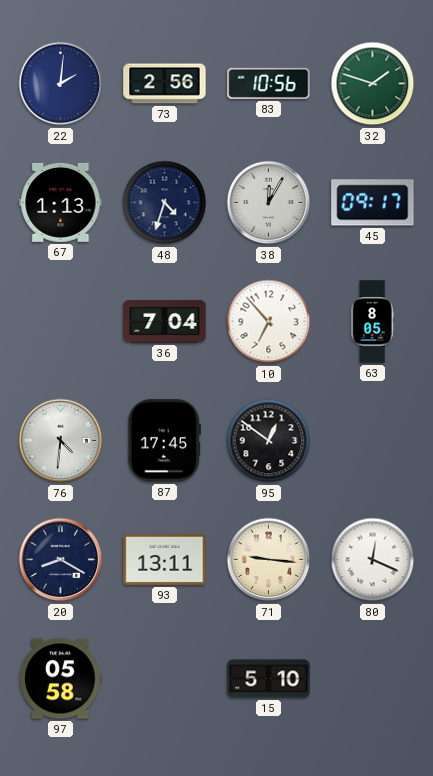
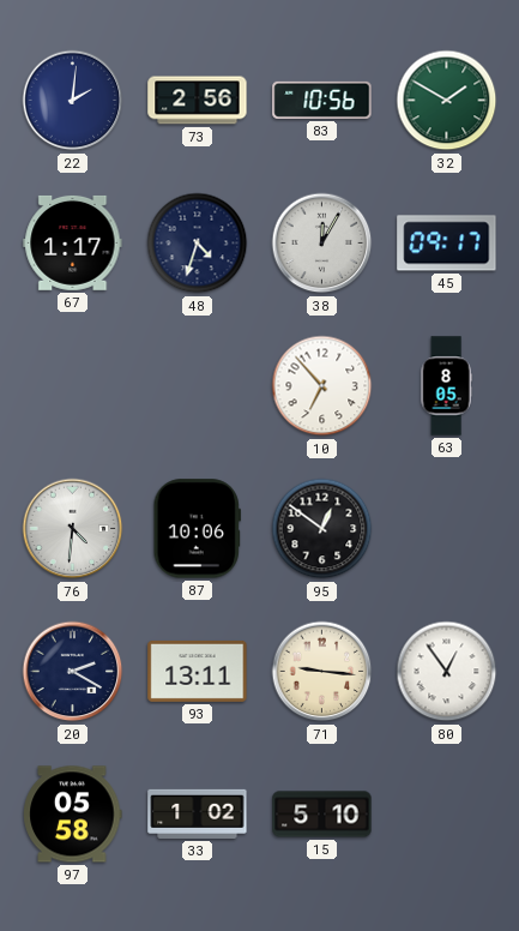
32: 1:48 -> 1:50
67: 1:13 -> 1:17
36: 7:04 -> none
87: 17:45 -> 10:06
20: 8:20 -> 2:20
80: 12:19 -> 12:54
33: none -> 1:02
